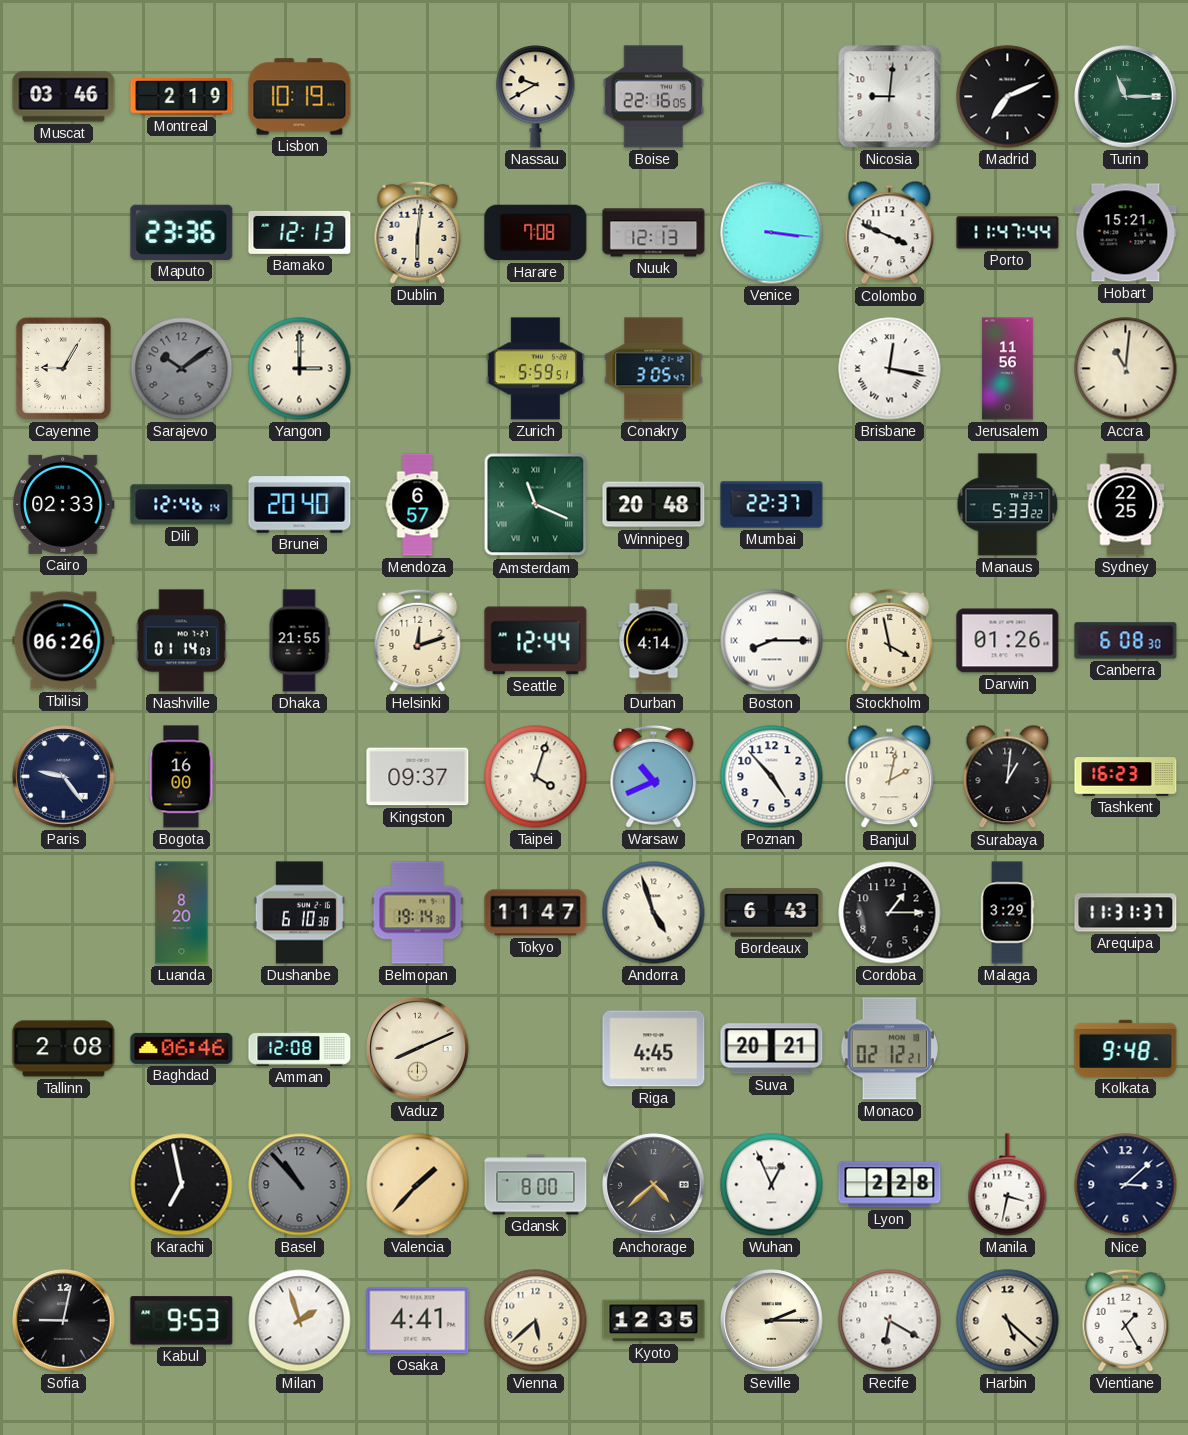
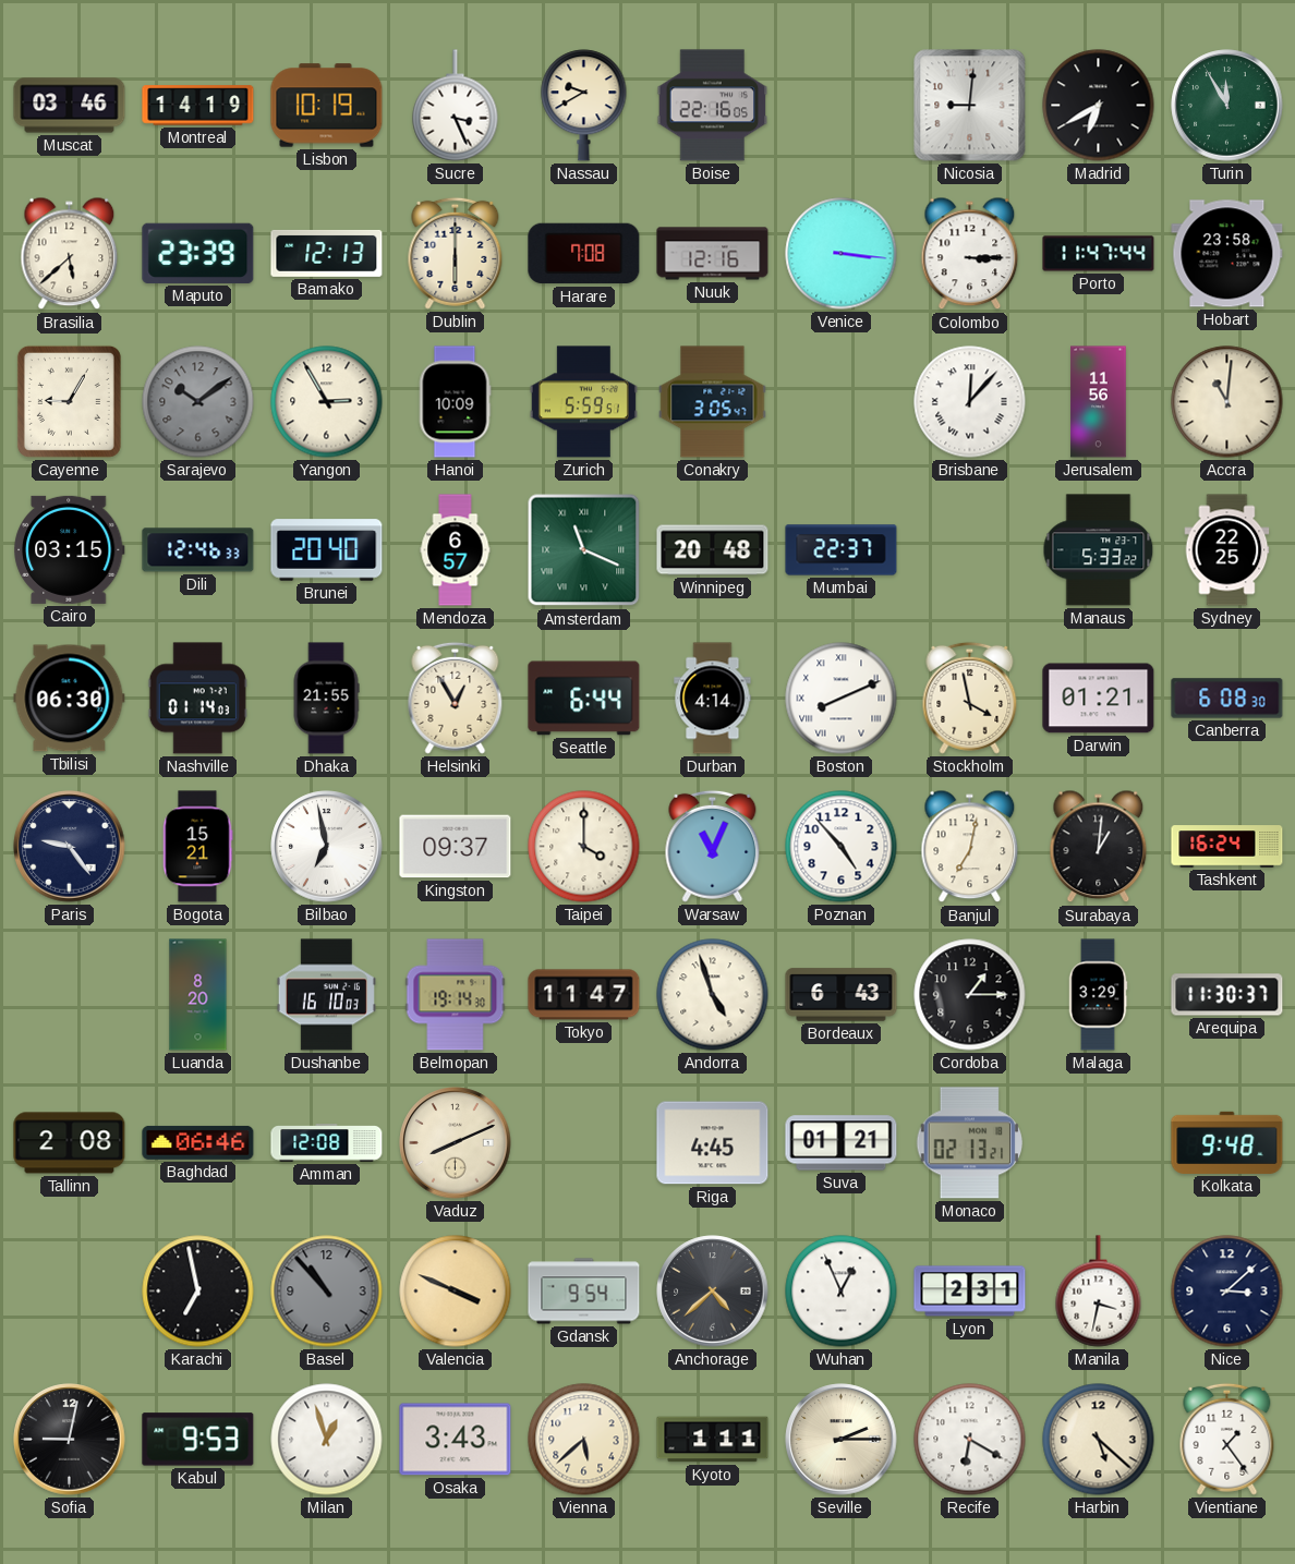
Montreal: 2:19 -> 14:19
Sucre: none -> 3:26
Madrid: 7:11 -> 6:40
Turin: 11:15 -> 11:55
Brasilia: none -> 5:38
Maputo: 23:36 -> 23:39
Dublin: 6:01 -> 6:00
Nuuk: 12:13 -> 12:16
Colombo: 3:49 -> 3:15
Hobart: 15:21 -> 23:58
Yangon: 3:00 -> 2:55
Hanoi: none -> 10:09
Brisbane: 12:17 -> 12:07
Cairo: 02:33 -> 03:15
Dili: 12:46:14 -> 12:46:33
Tbilisi: 06:26 -> 06:30
Helsinki: 12:12 -> 12:55
Seattle: 12:44 -> 6:44
Boston: 8:15 -> 8:11
Darwin: 01:26 -> 01:21
Bogota: 16:00 -> 15:21
Bilbao: none -> 6:58
Taipei: 4:03 -> 4:00
Warsaw: 10:41 -> 11:04
Banjul: 2:02 -> 7:02
Tashkent: 16:23 -> 16:24
Dushanbe: 6:10 -> 16:10
Arequipa: 11:31 -> 11:30
Suva: 20:21 -> 01:21
Monaco: 02:12 -> 02:13
Valencia: 1:37 -> 3:49
Gdansk: 8:00 -> 9:54
Lyon: 2:28 -> 2:31
Milan: 1:57 -> 12:57
Osaka: 4:41 -> 3:43
Kyoto: 12:35 -> 1:11
Vientiane: 1:25 -> 1:24
